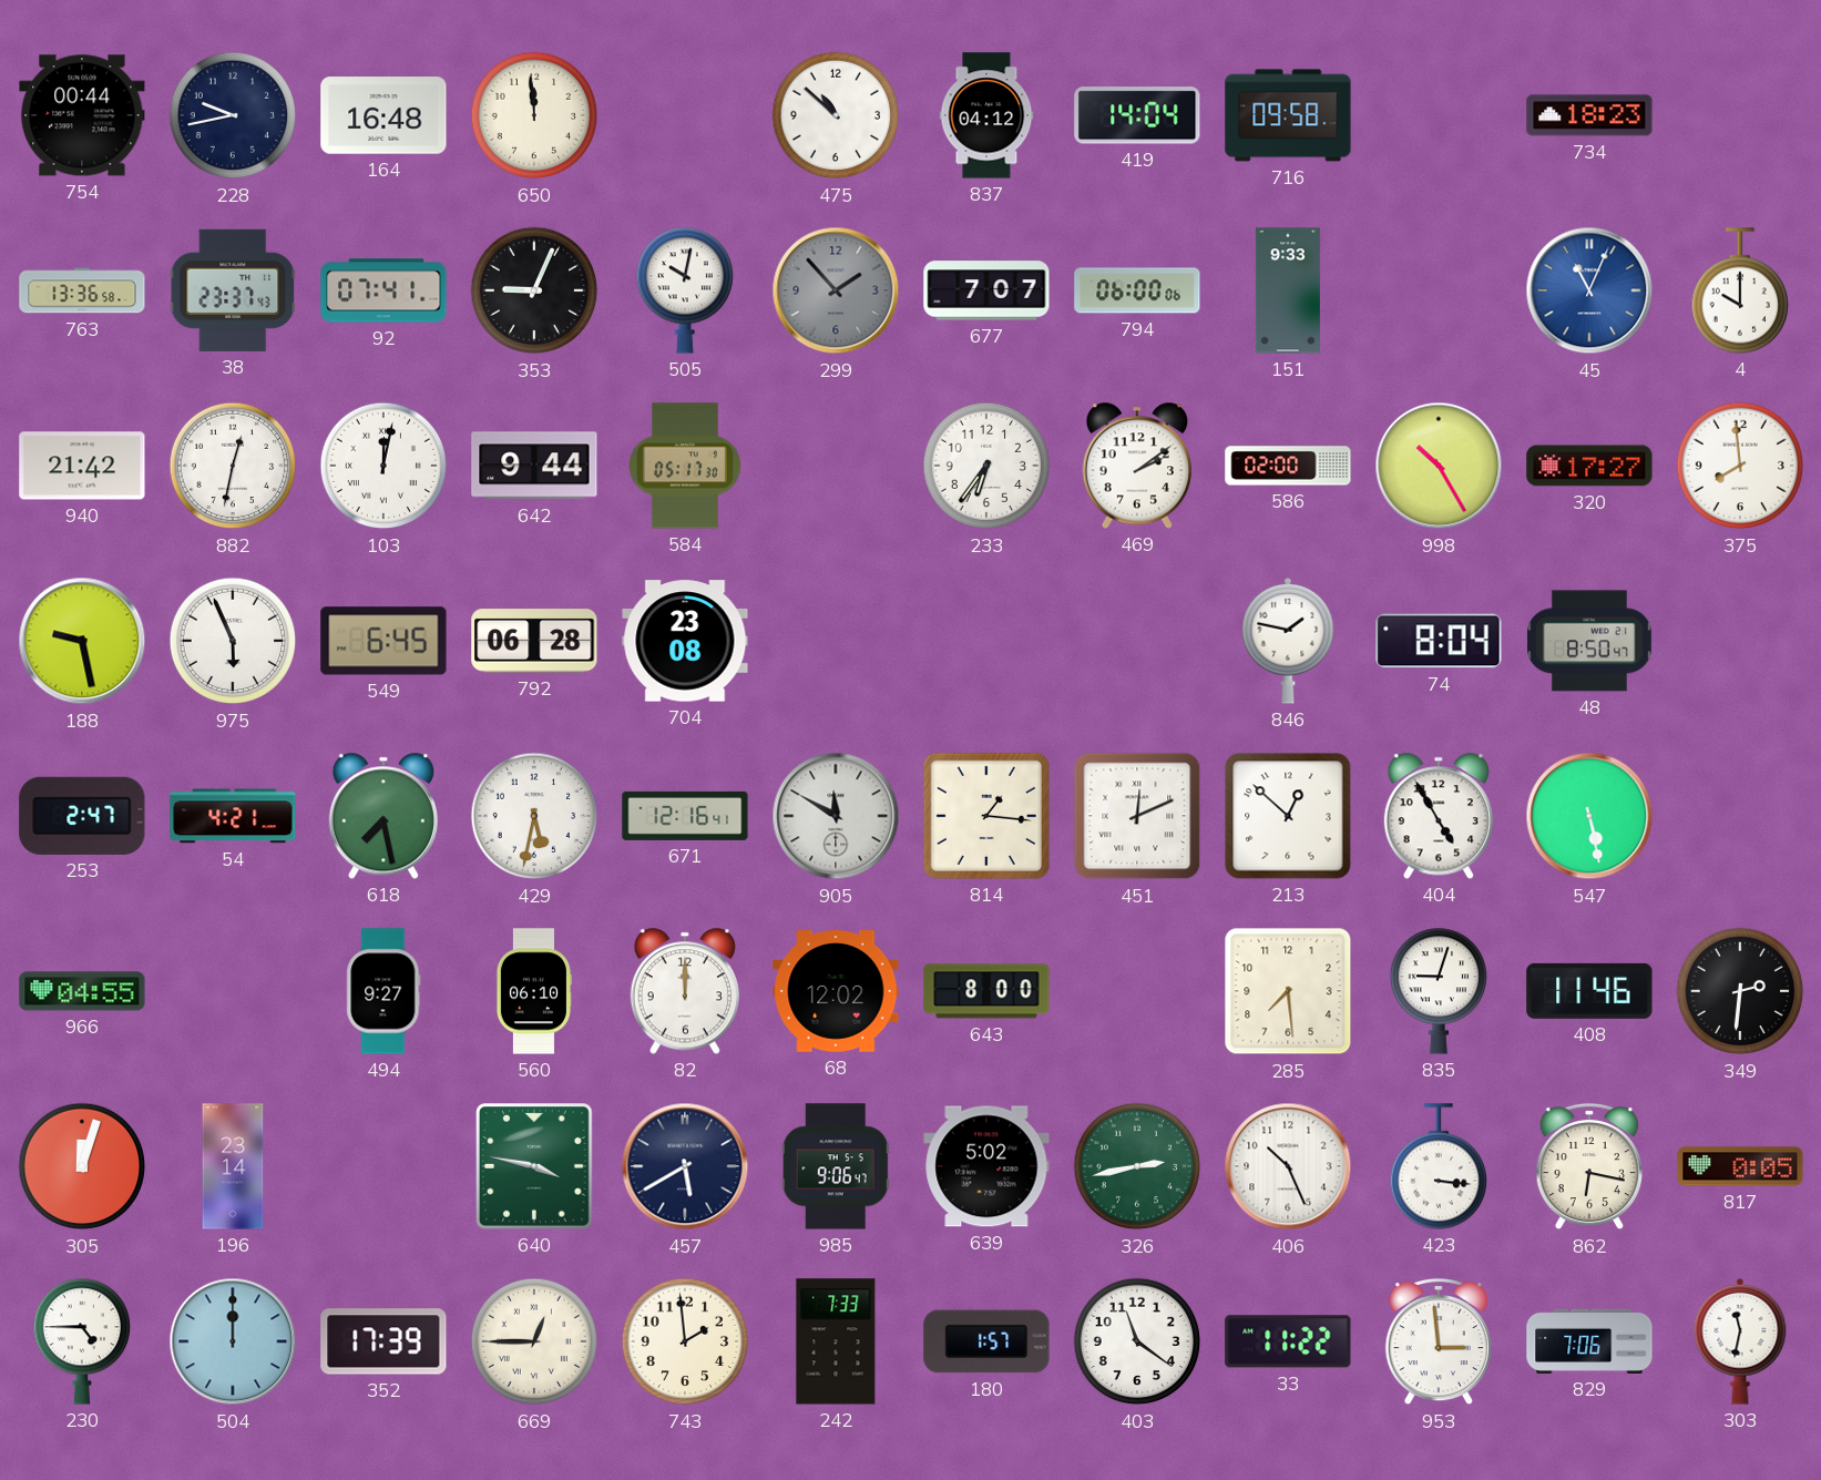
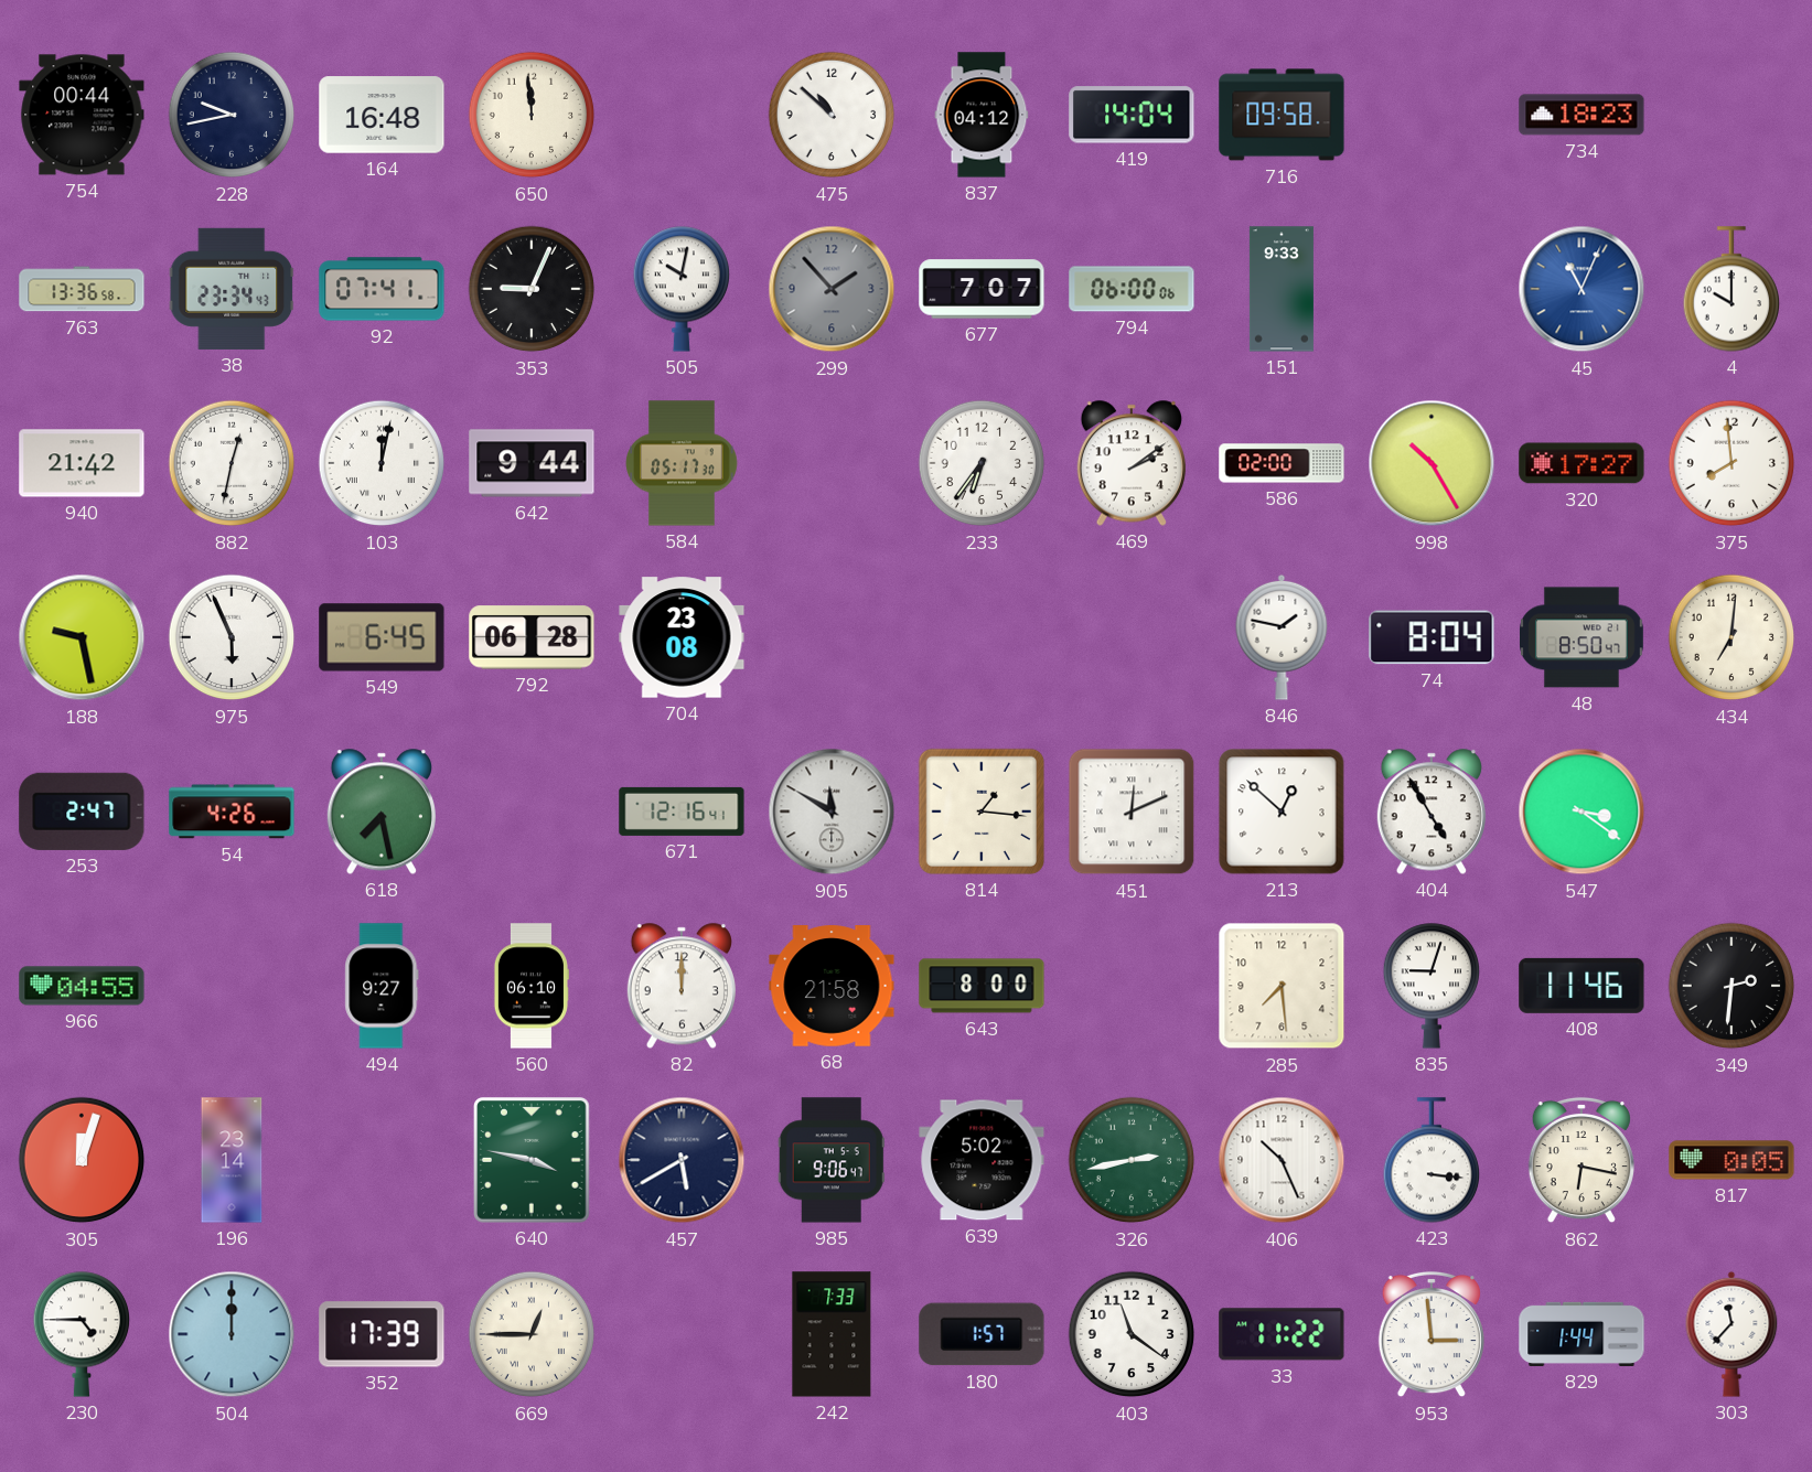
38: 23:37 -> 23:34
434: none -> 7:01
54: 4:21 -> 4:26
429: 5:32 -> none
547: 5:28 -> 3:21
68: 12:02 -> 21:58
743: 1:59 -> none
829: 7:06 -> 1:44
303: 11:32 -> 11:37
